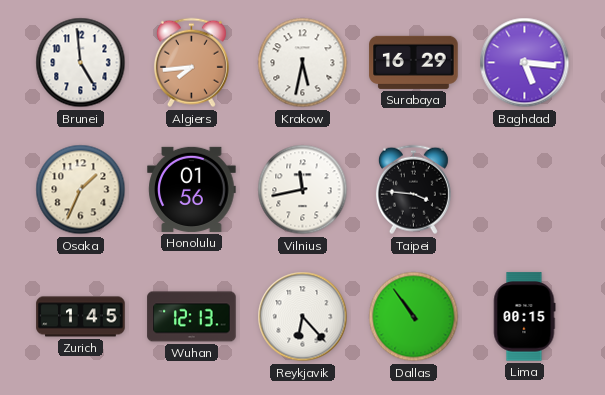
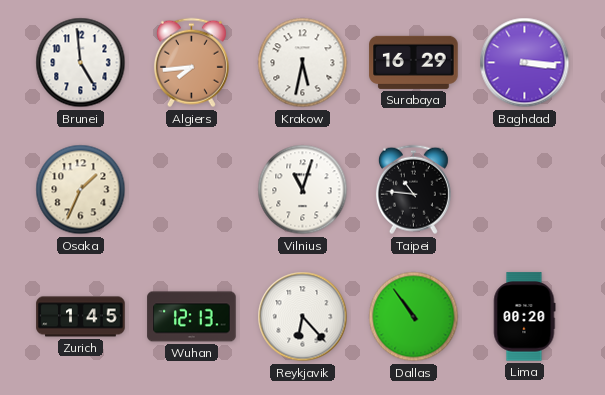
Baghdad: 5:16 -> 3:16
Honolulu: 01:56 -> none
Vilnius: 11:43 -> 11:03
Taipei: 3:46 -> 10:46
Lima: 00:15 -> 00:20
